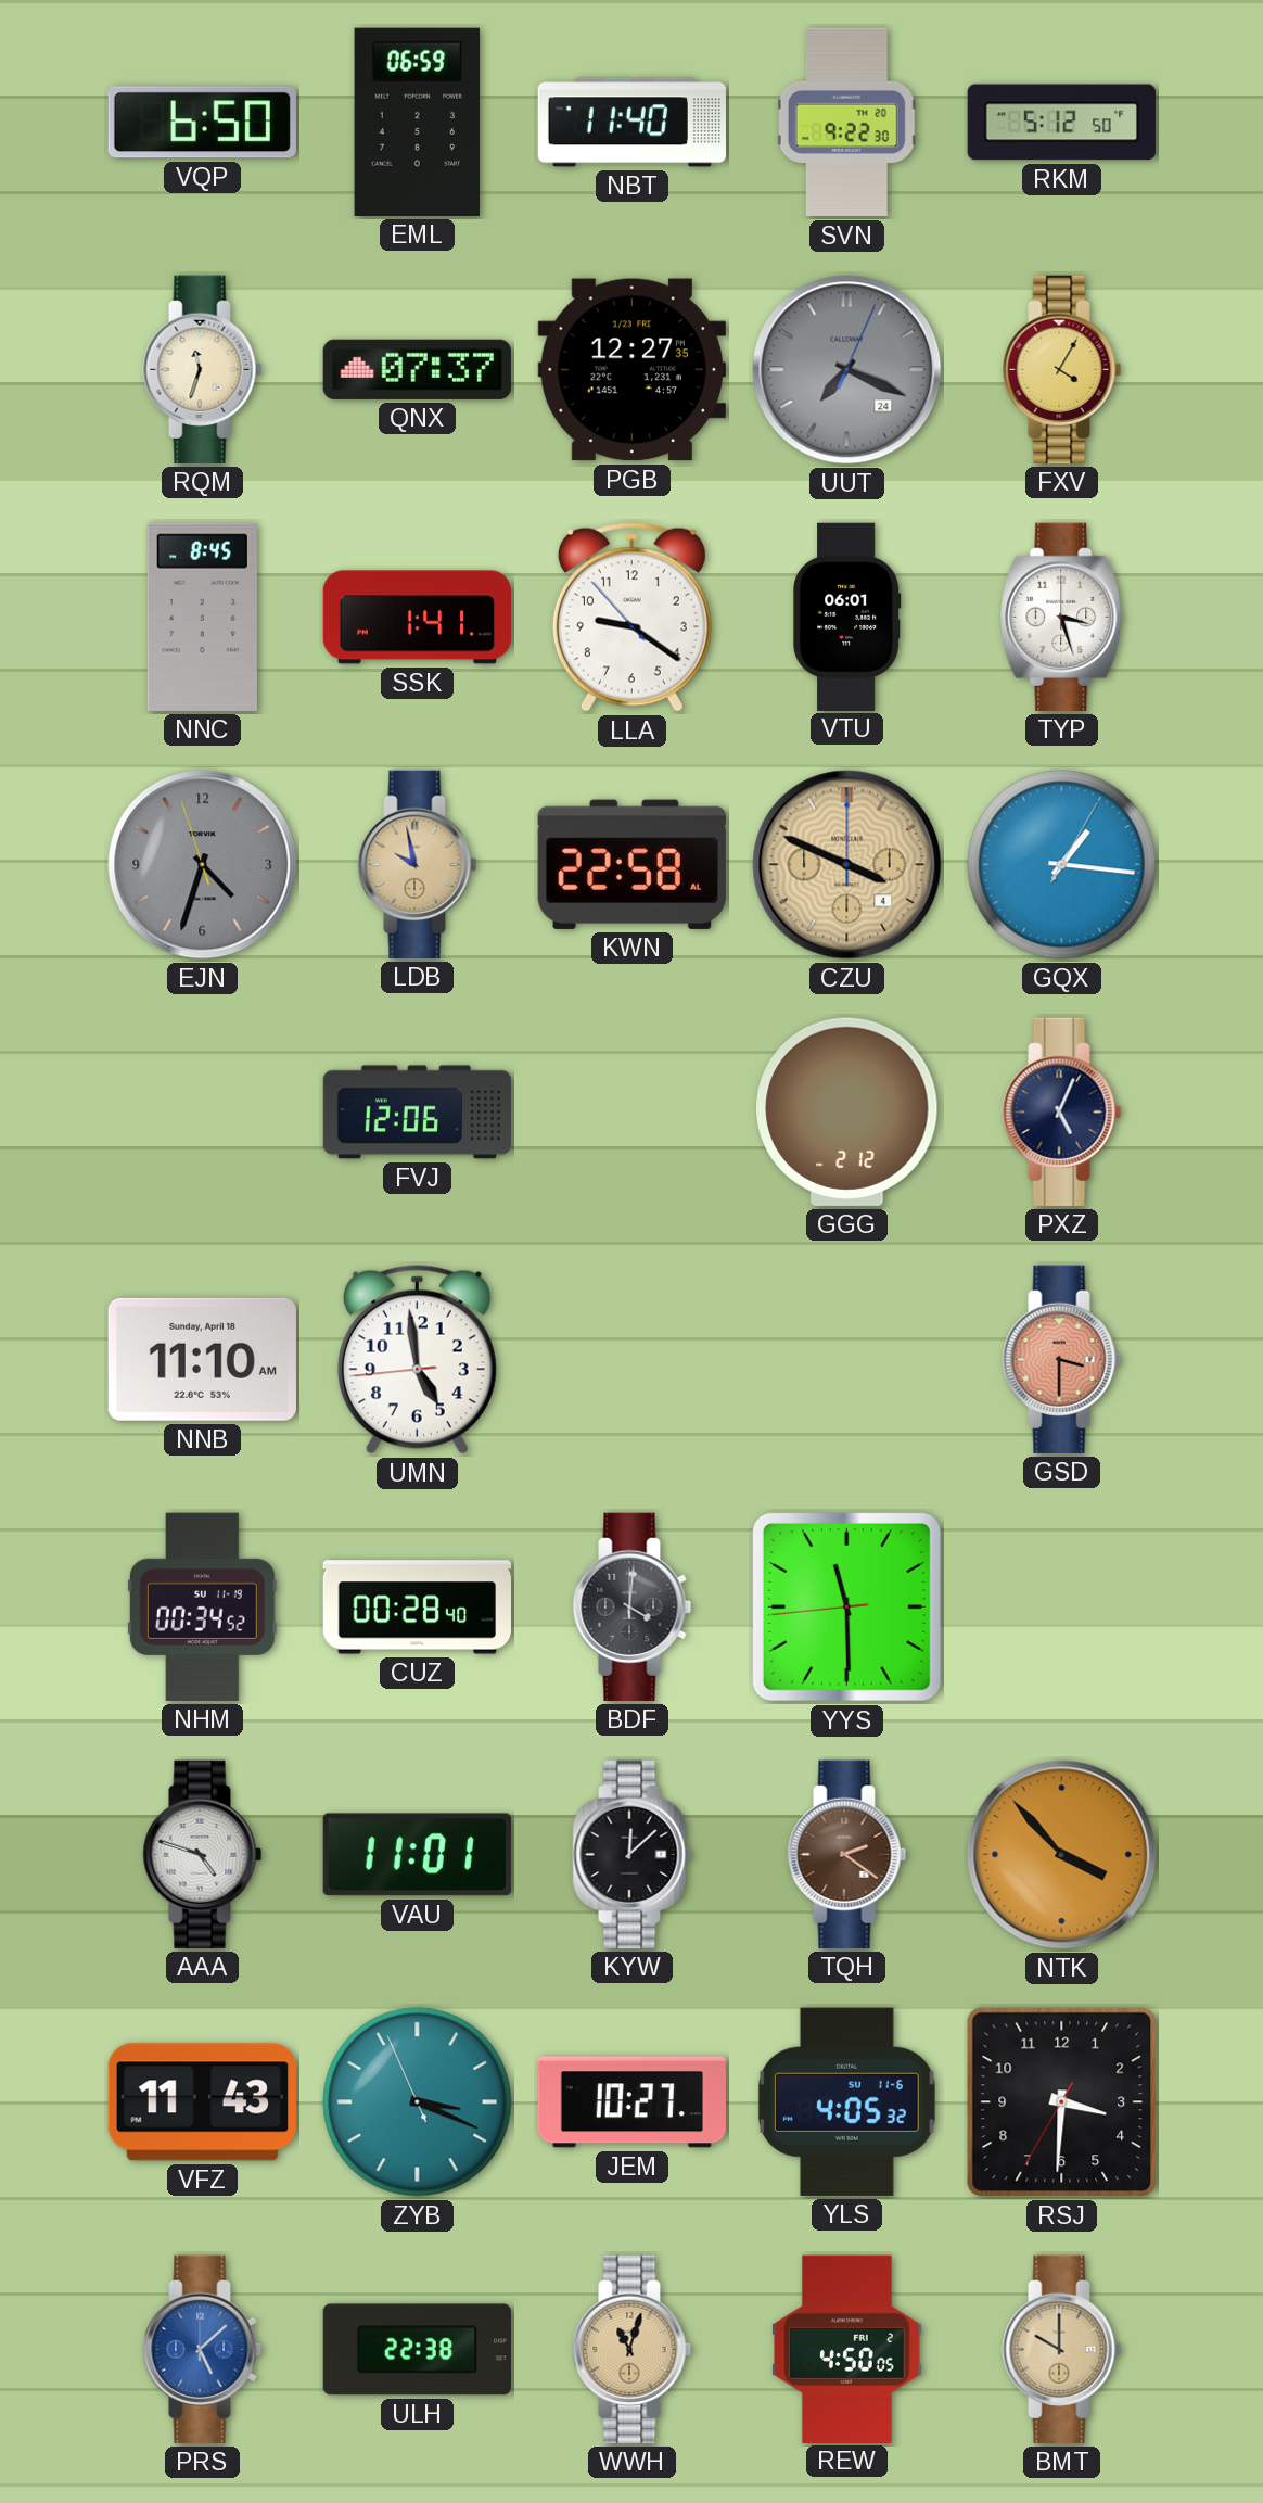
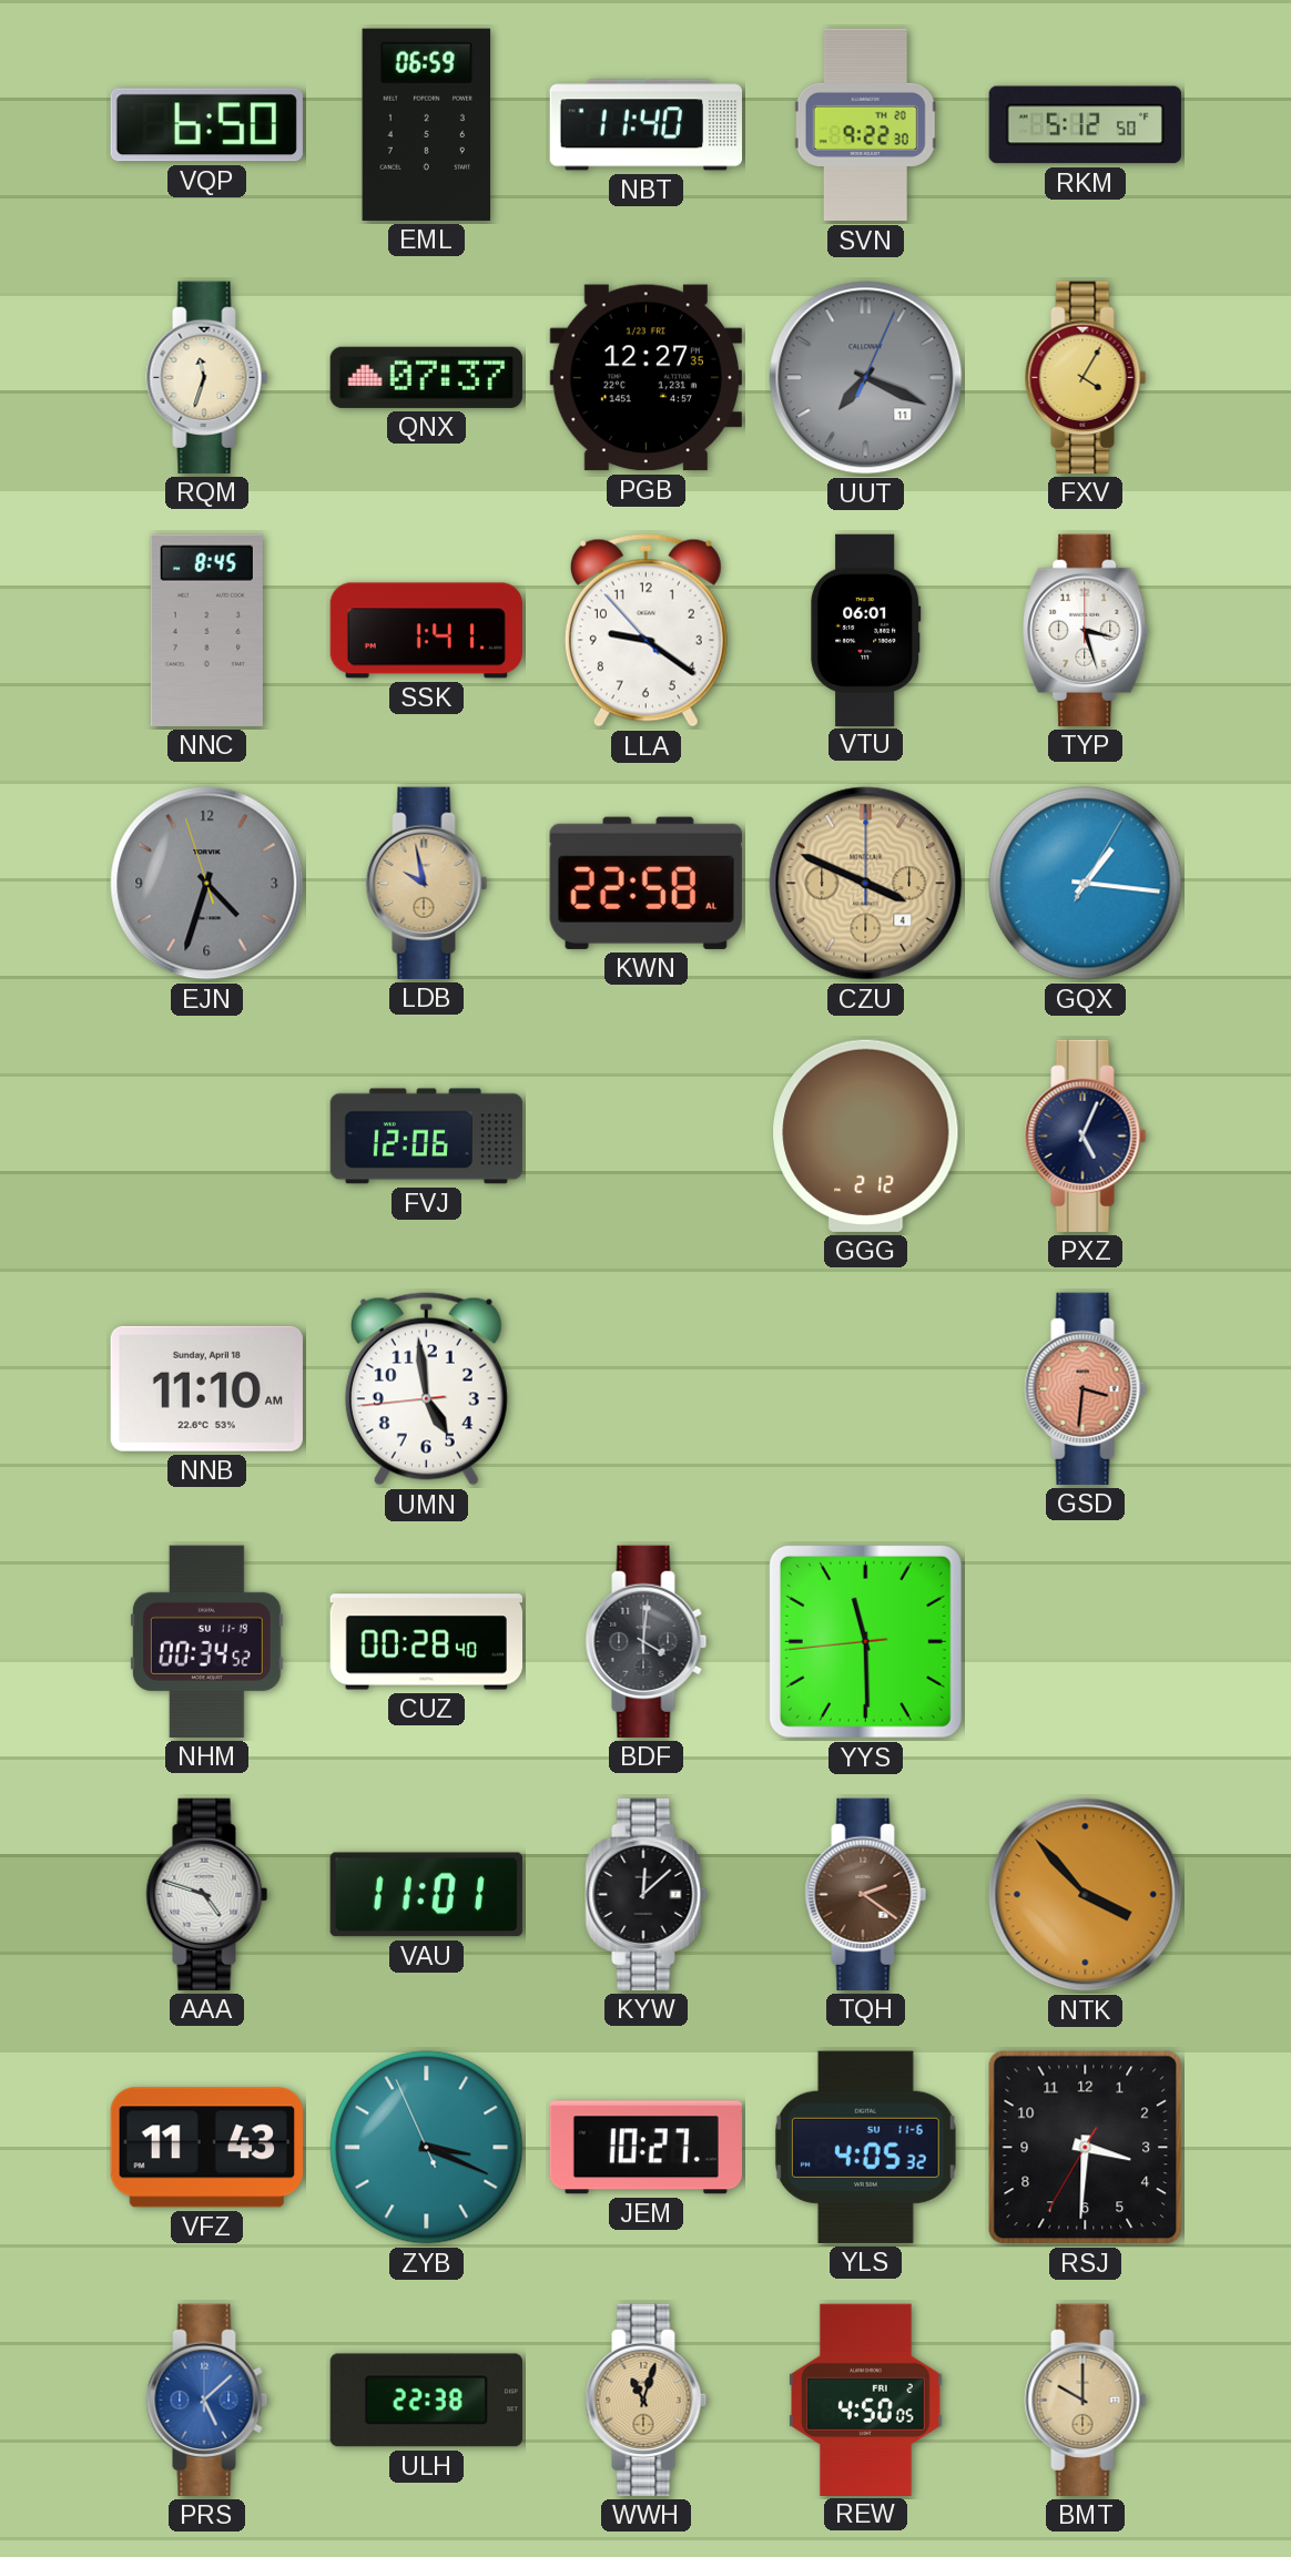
UUT date: 24 -> 11
GSD: 3:30 -> 3:31
